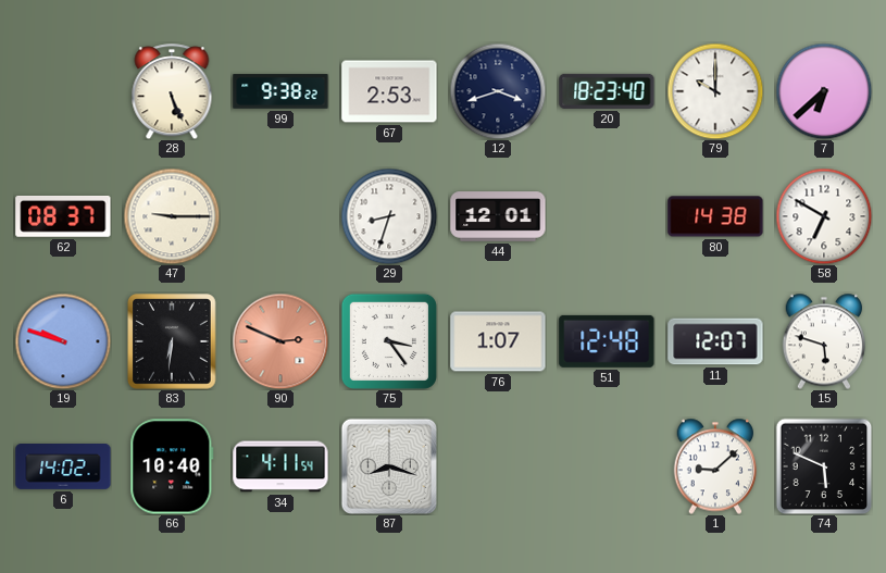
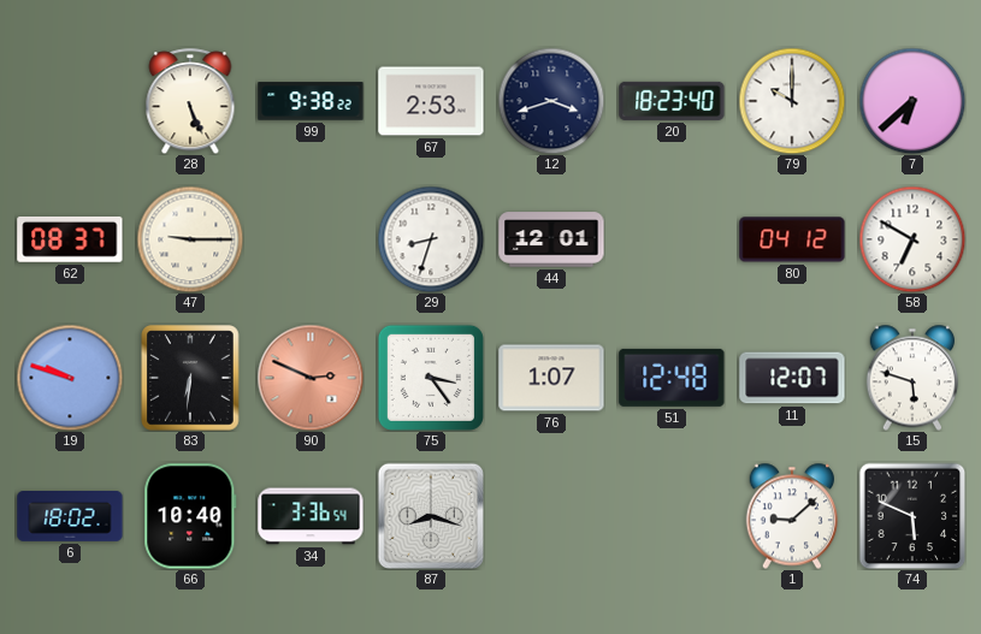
80: 14:38 -> 04:12
6: 14:02 -> 18:02
34: 4:11 -> 3:36
